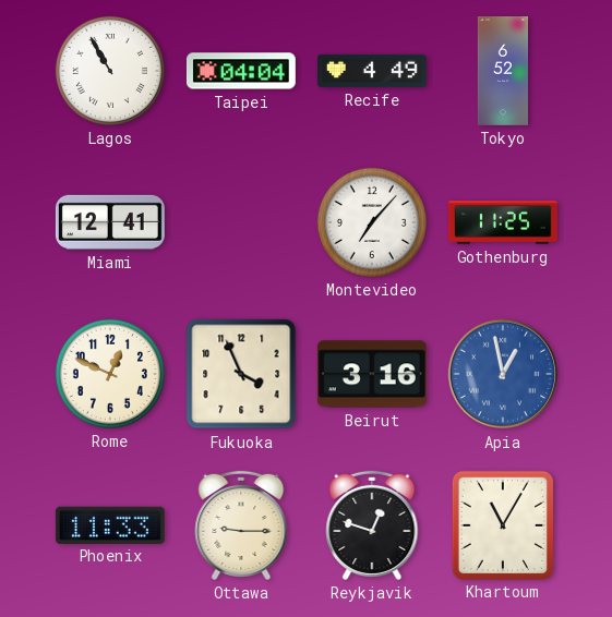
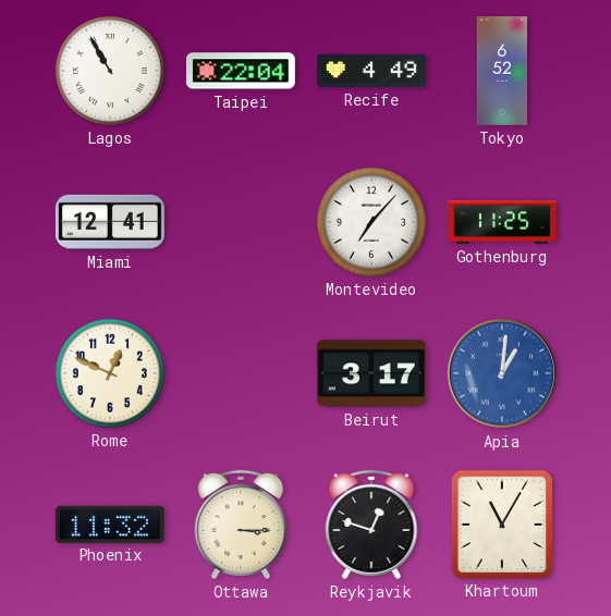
Taipei: 04:04 -> 22:04
Fukuoka: 3:56 -> none
Beirut: 3:16 -> 3:17
Apia: 12:58 -> 1:01
Phoenix: 11:33 -> 11:32
Ottawa: 9:15 -> 3:15
